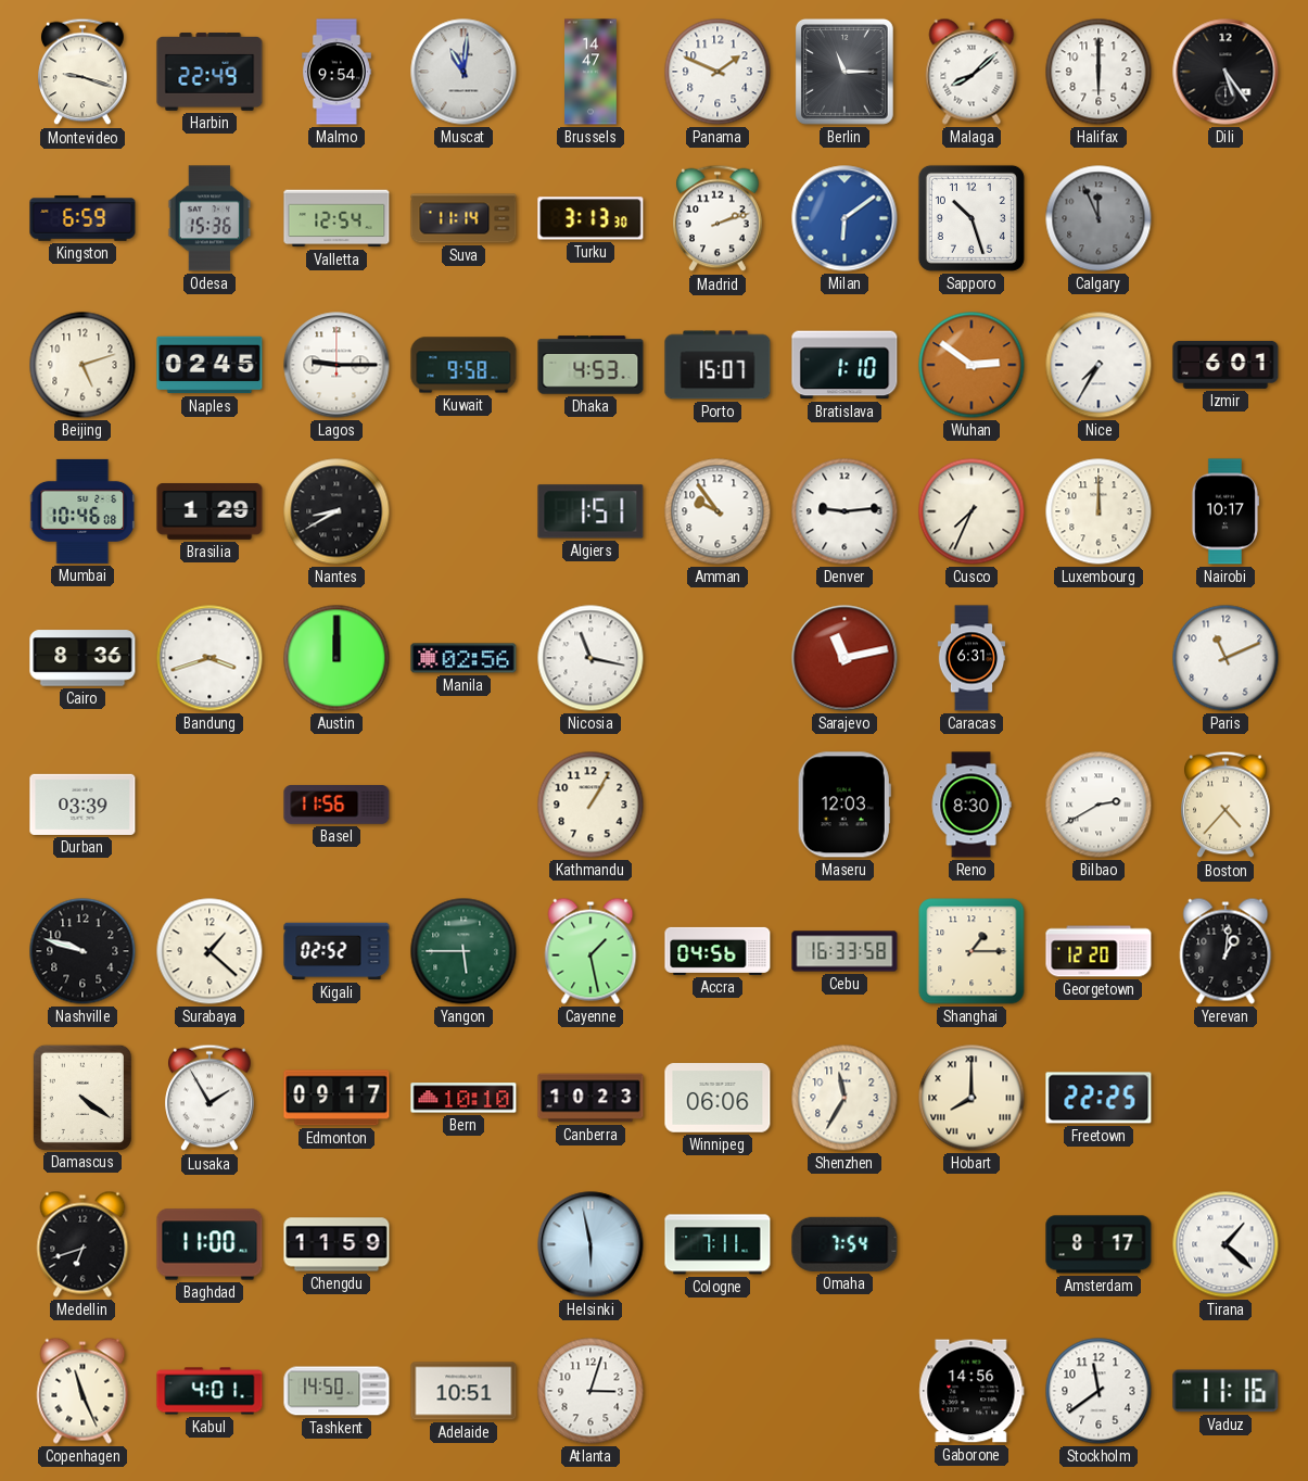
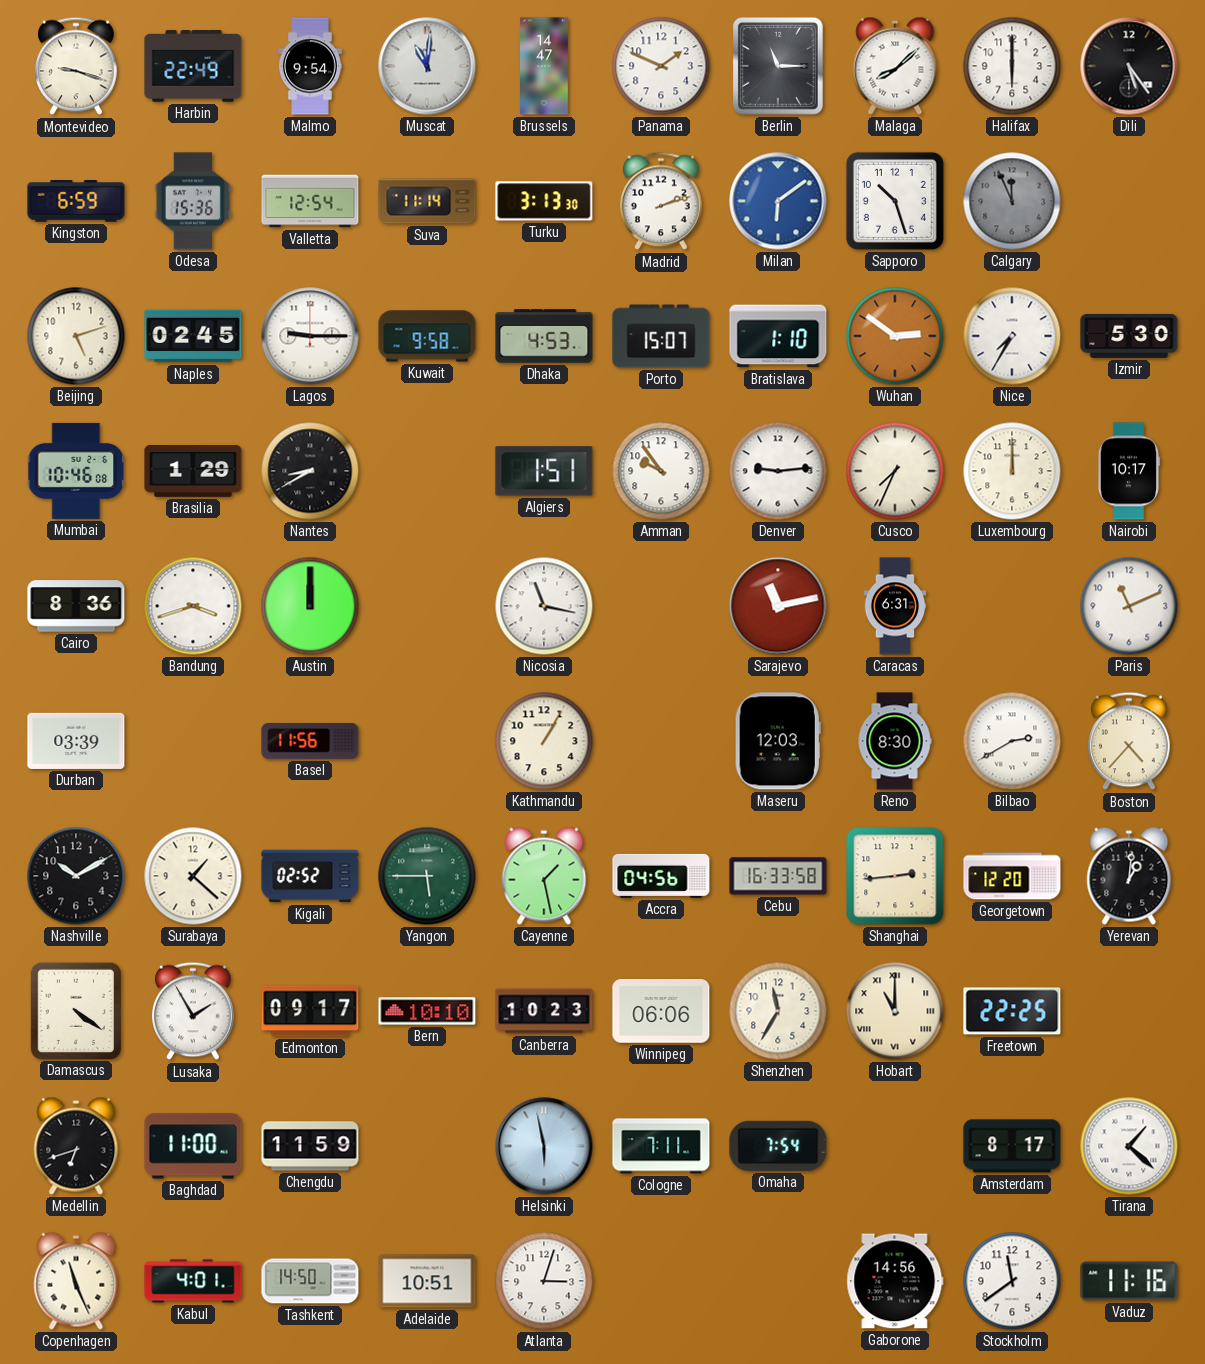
Izmir: 6:01 -> 5:30
Manila: 02:56 -> none
Nashville: 9:48 -> 10:10
Shanghai: 1:15 -> 2:44
Hobart: 8:00 -> 11:00
